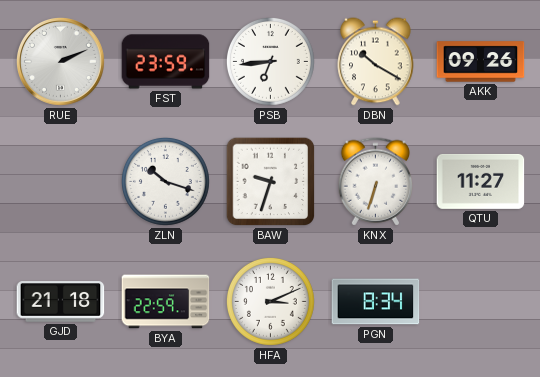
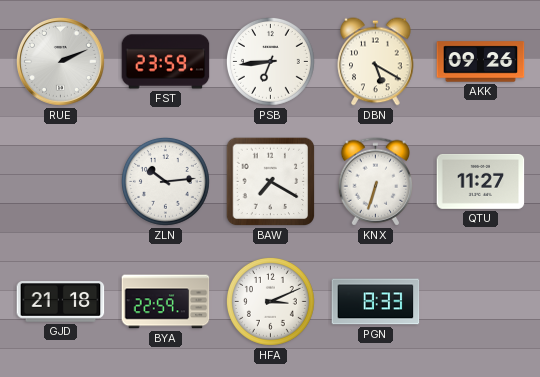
DBN: 10:20 -> 5:20
ZLN: 10:18 -> 10:14
BAW: 9:33 -> 7:20
PGN: 8:34 -> 8:33
